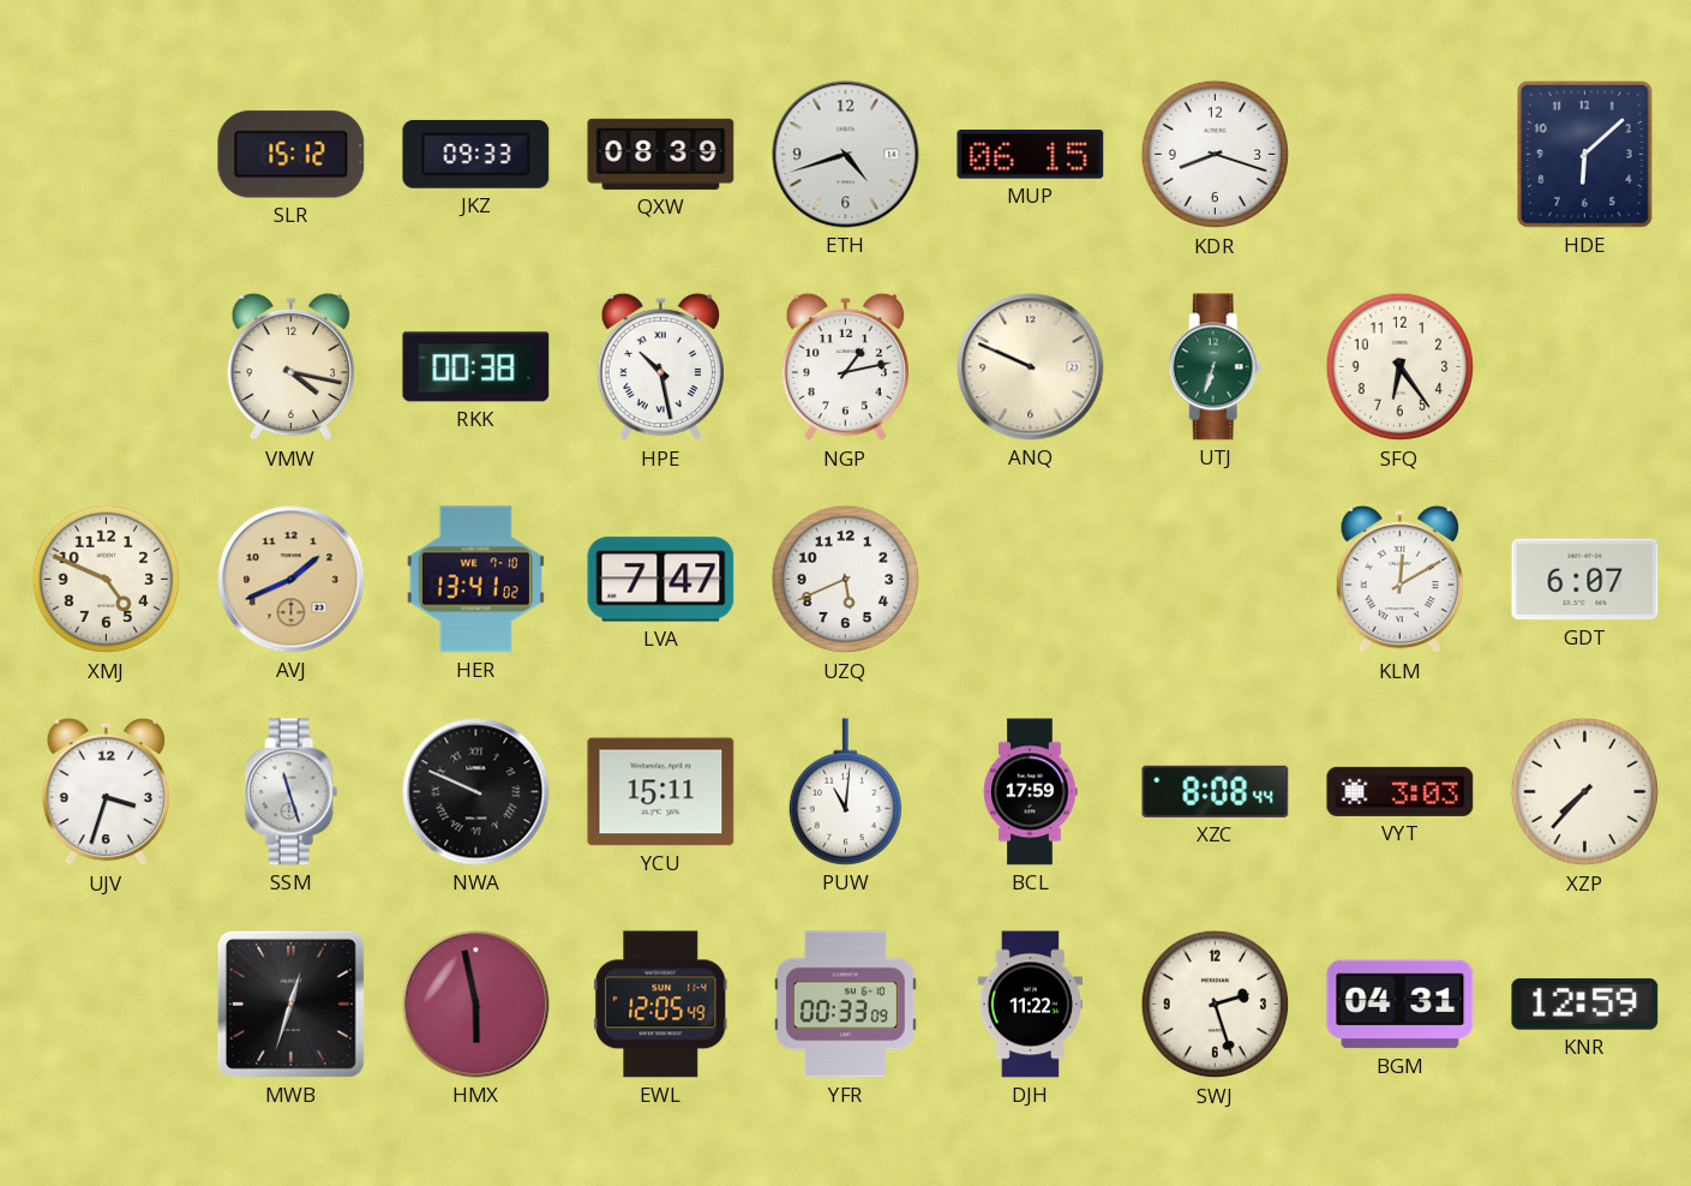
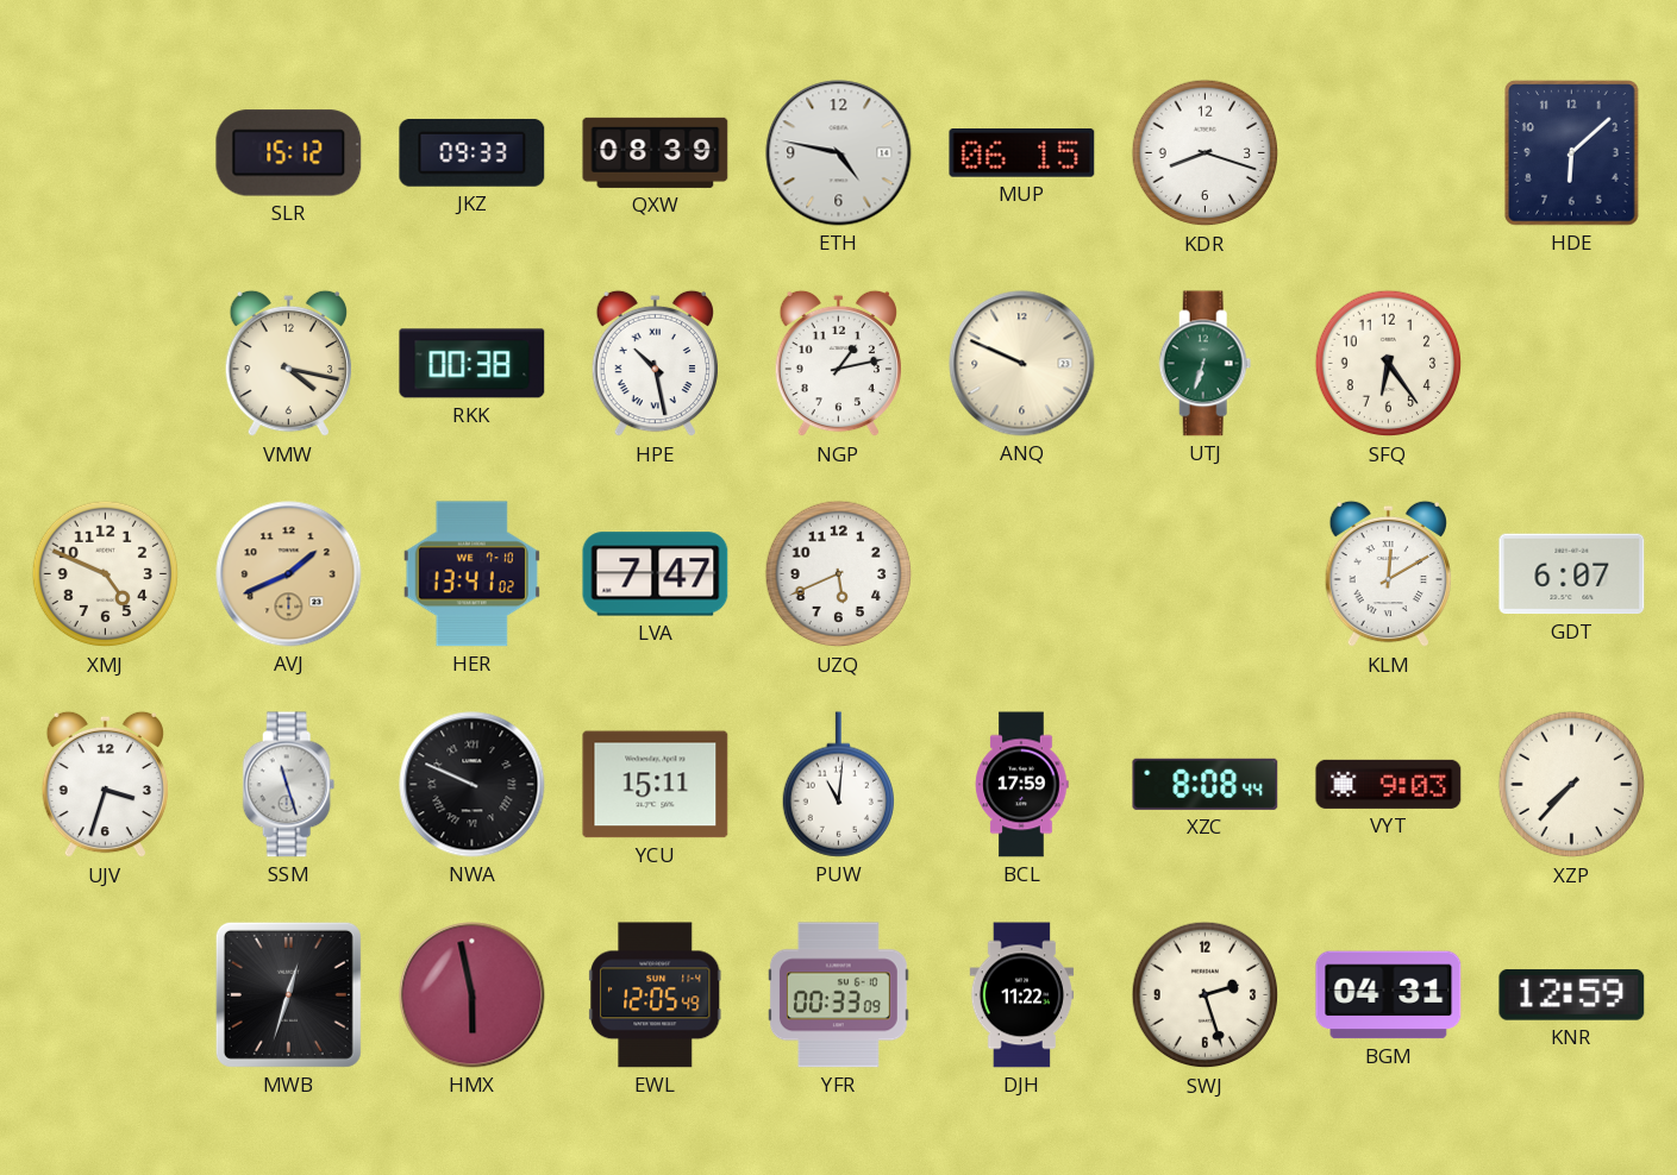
ETH: 4:42 -> 4:47
VYT: 3:03 -> 9:03
